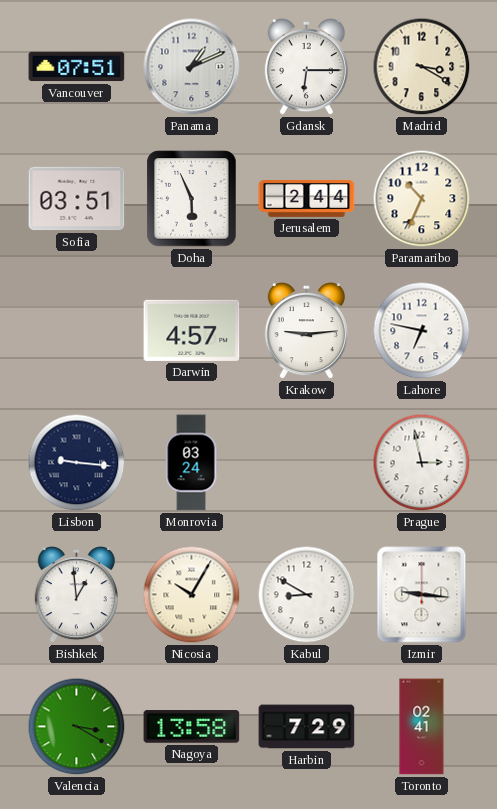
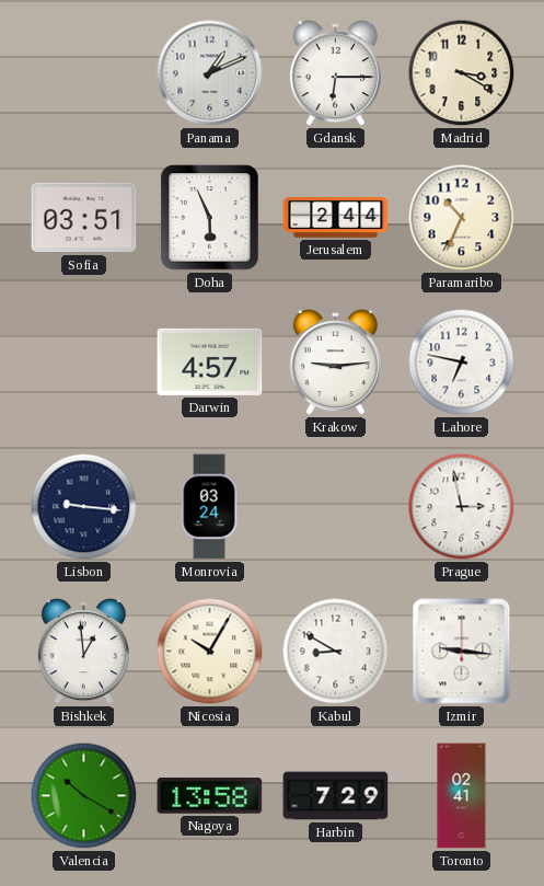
Vancouver: 07:51 -> none
Valencia: 3:20 -> 10:20
